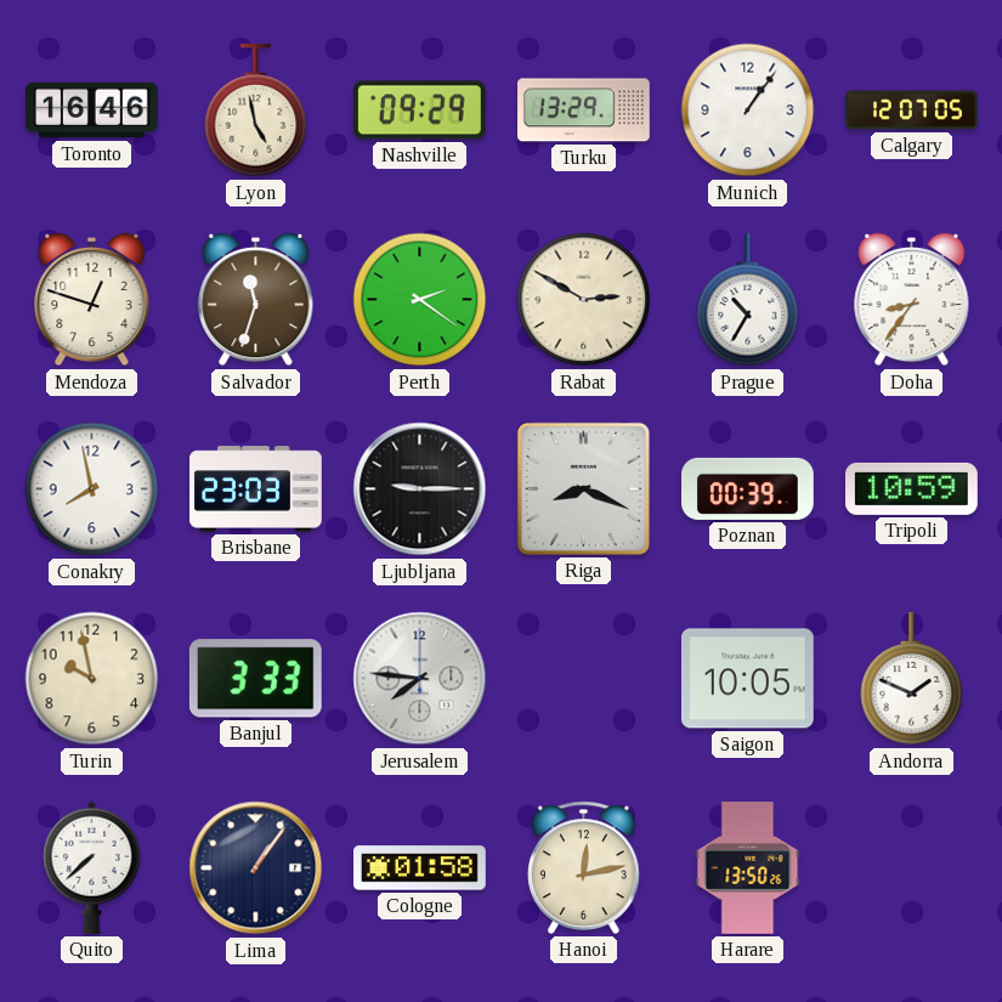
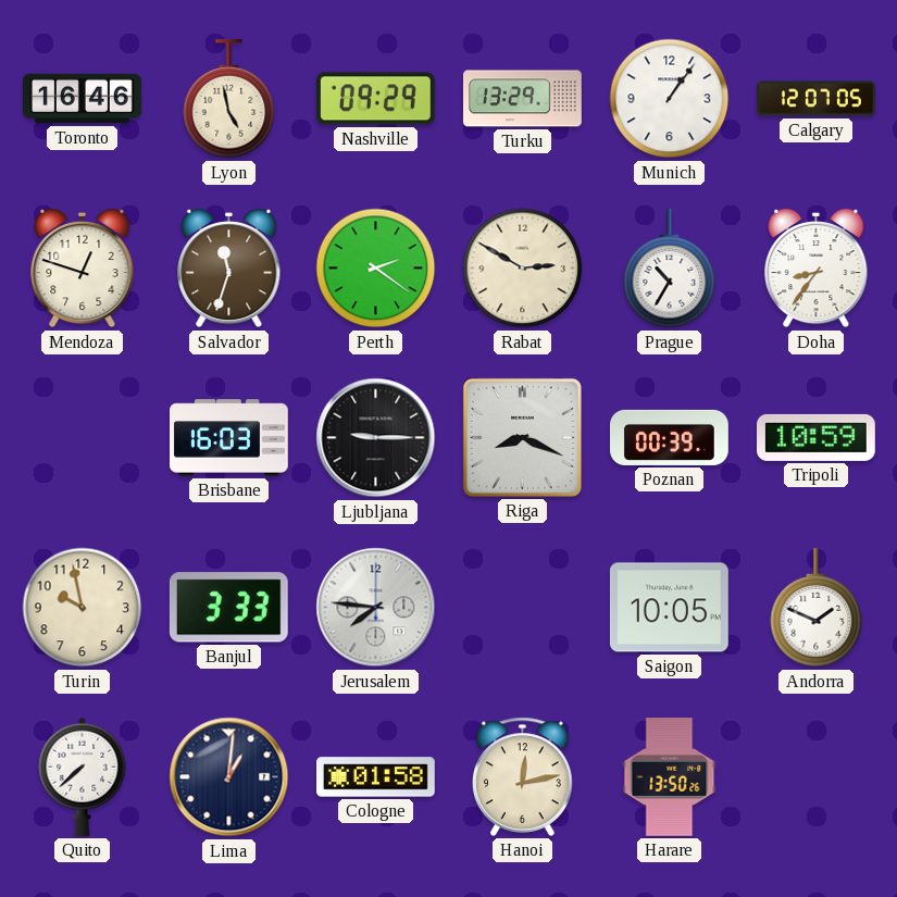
Conakry: 7:58 -> none
Brisbane: 23:03 -> 16:03
Lima: 1:06 -> 1:01
